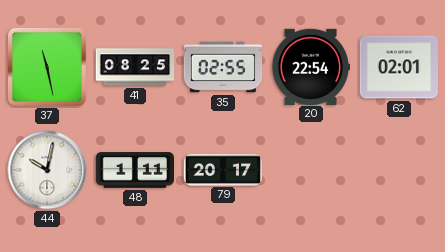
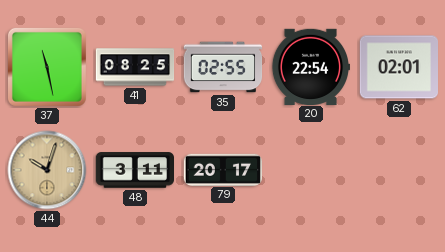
44: 10:02 -> 10:03
44 dial: white -> champagne
48: 1:11 -> 3:11
